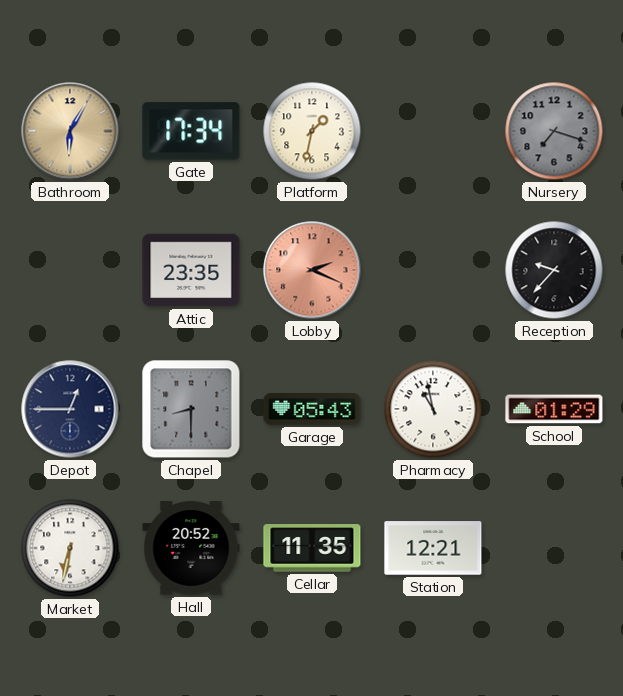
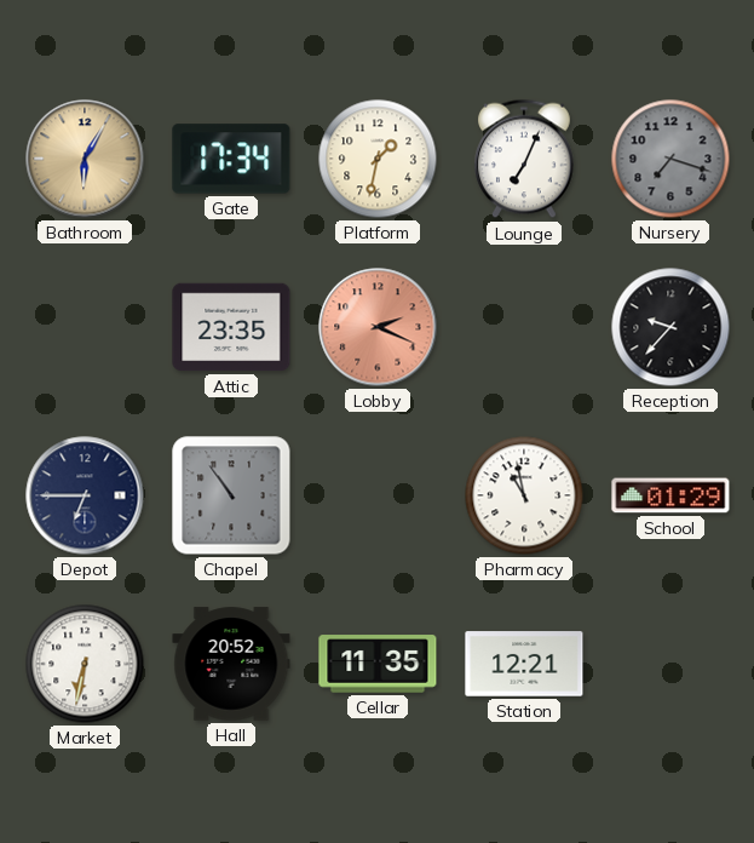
Lounge: none -> 7:04
Depot: 12:45 -> 6:45
Chapel: 8:30 -> 10:54
Garage: 05:43 -> none
